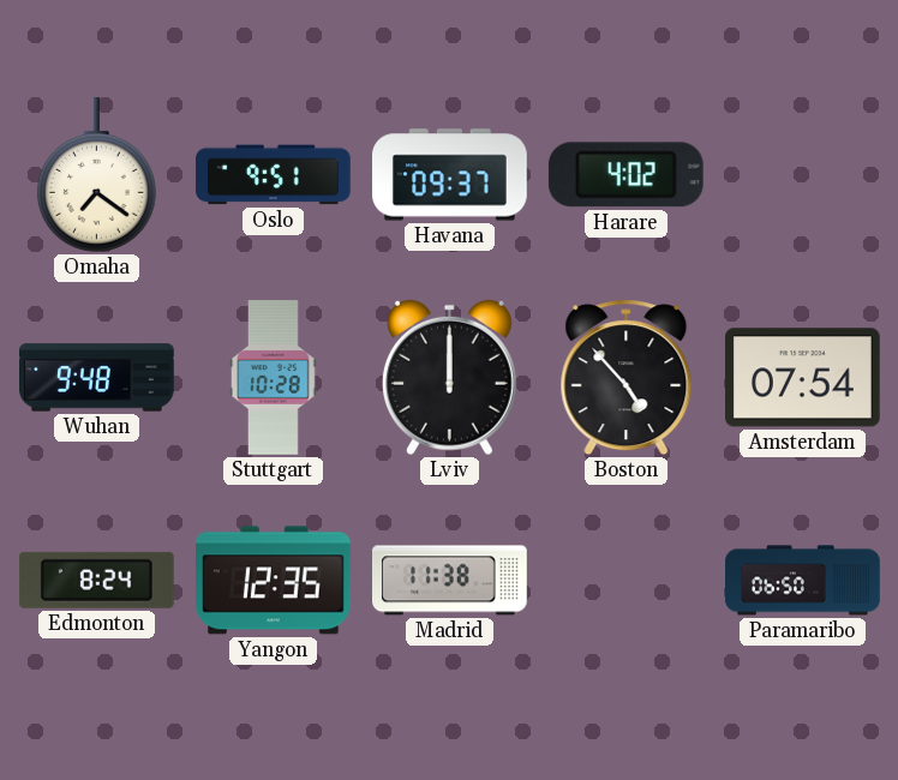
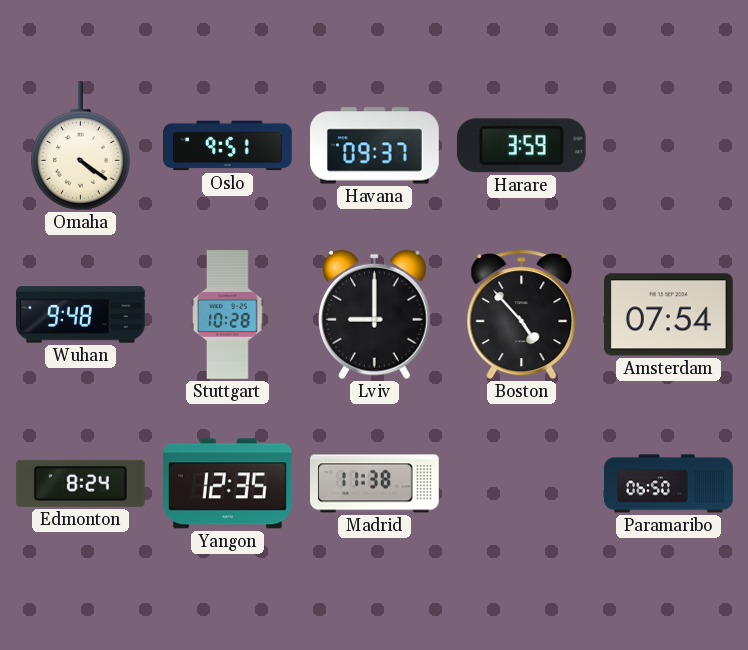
Omaha: 7:21 -> 4:21
Harare: 4:02 -> 3:59
Lviv: 12:00 -> 9:00
